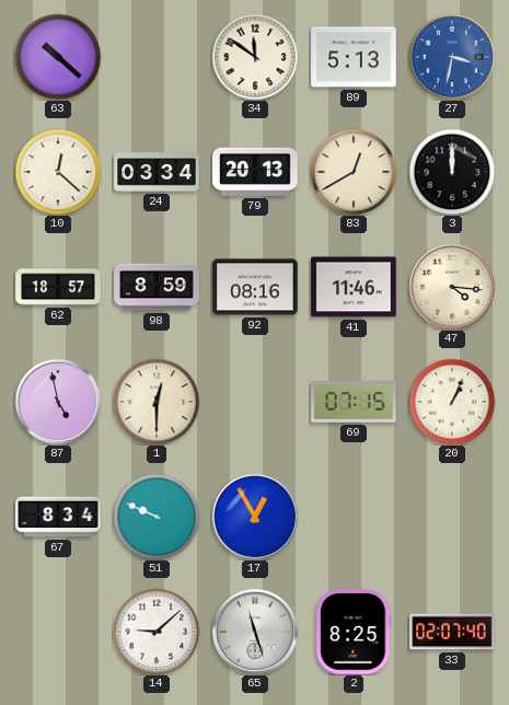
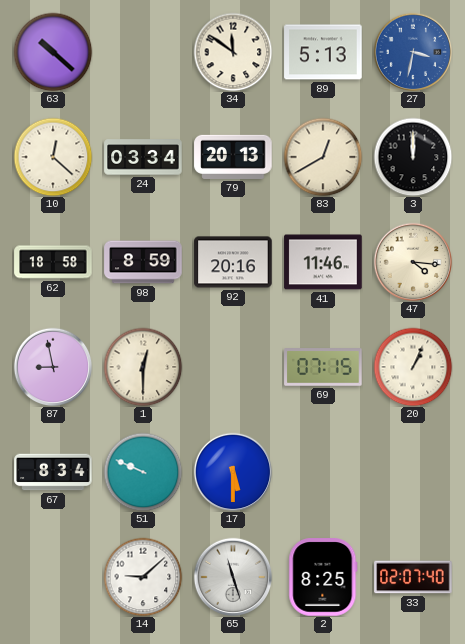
62: 18:57 -> 18:58
92: 08:16 -> 20:16
87: 4:58 -> 8:58
17: 12:55 -> 5:30
